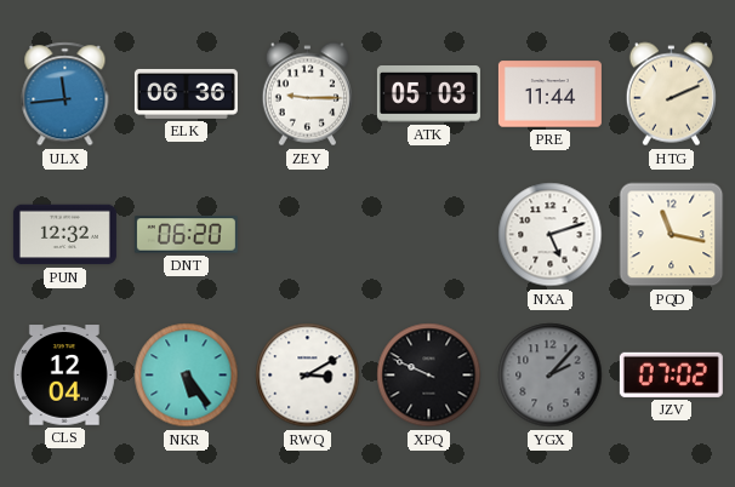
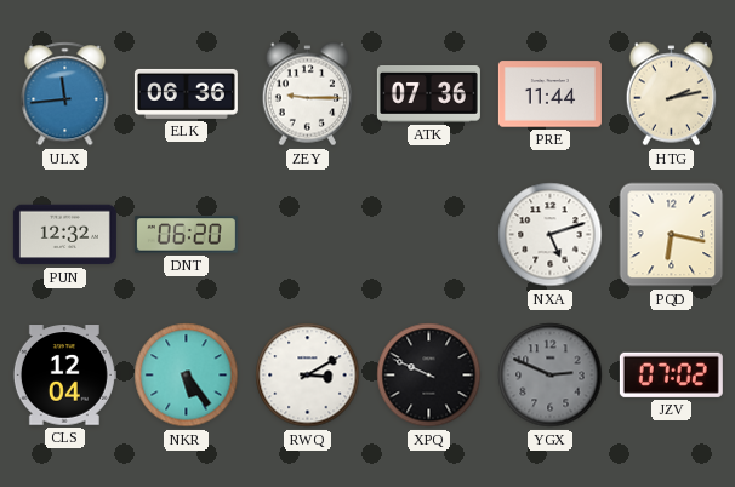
ATK: 05:03 -> 07:36
HTG: 2:11 -> 2:13
PQD: 11:17 -> 6:17
YGX: 2:07 -> 2:49
